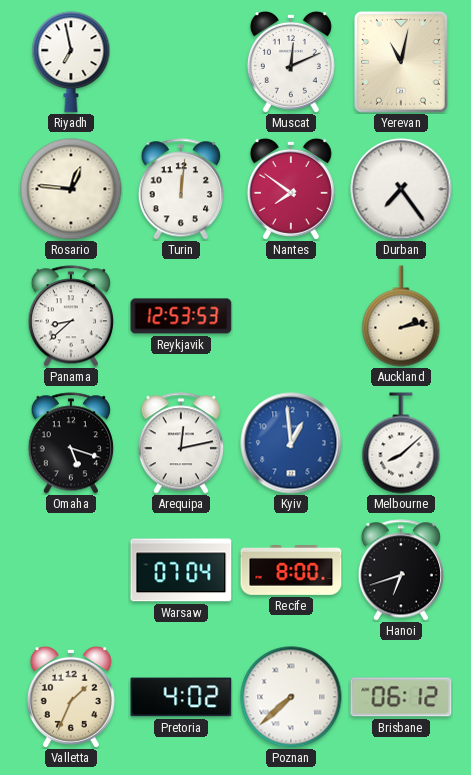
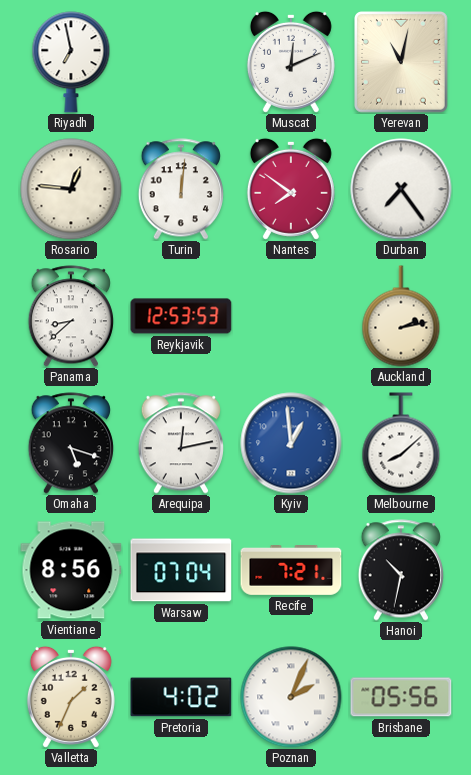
Vientiane: none -> 8:56
Recife: 8:00 -> 7:21
Hanoi: 6:42 -> 10:32
Poznan: 7:38 -> 2:04
Brisbane: 06:12 -> 05:56
